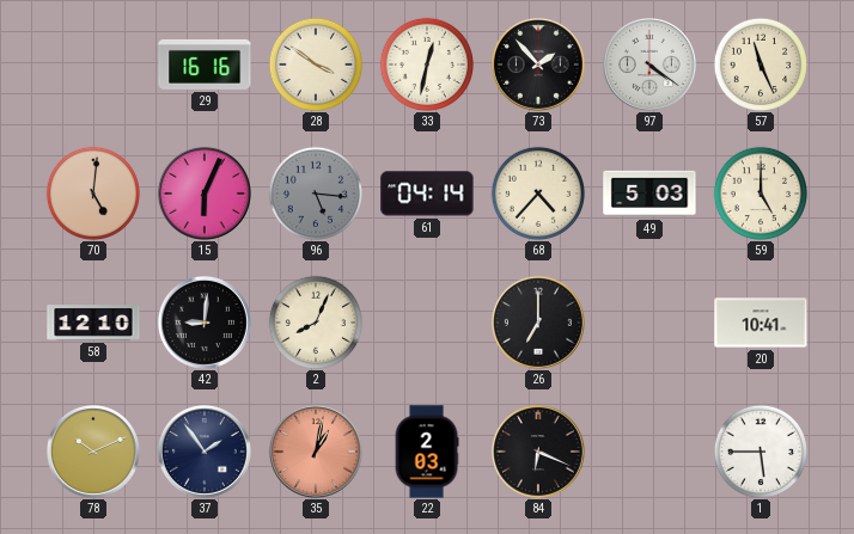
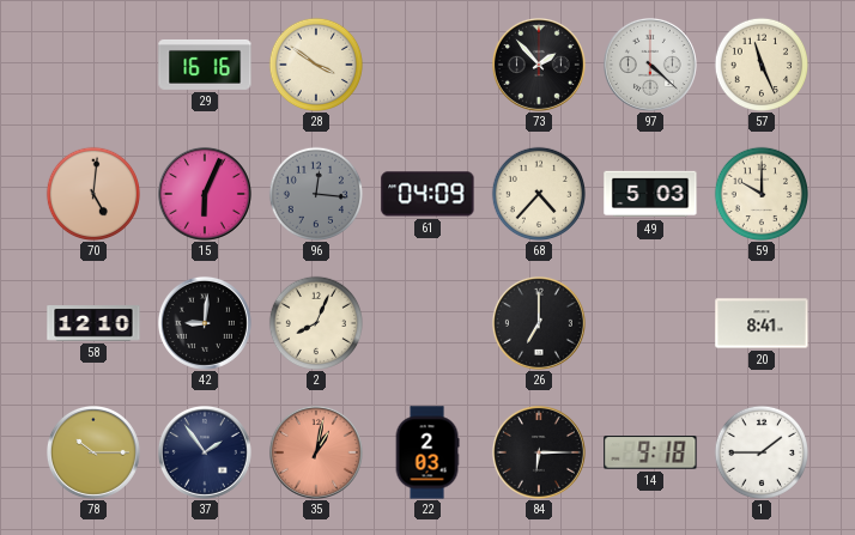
33: 12:32 -> none
97: 4:21 -> 4:22
96: 5:16 -> 12:16
61: 04:14 -> 04:09
59: 5:00 -> 10:00
20: 10:41 -> 8:41
78: 10:11 -> 10:15
84: 6:19 -> 6:15
14: none -> 9:18
1: 5:45 -> 1:45
